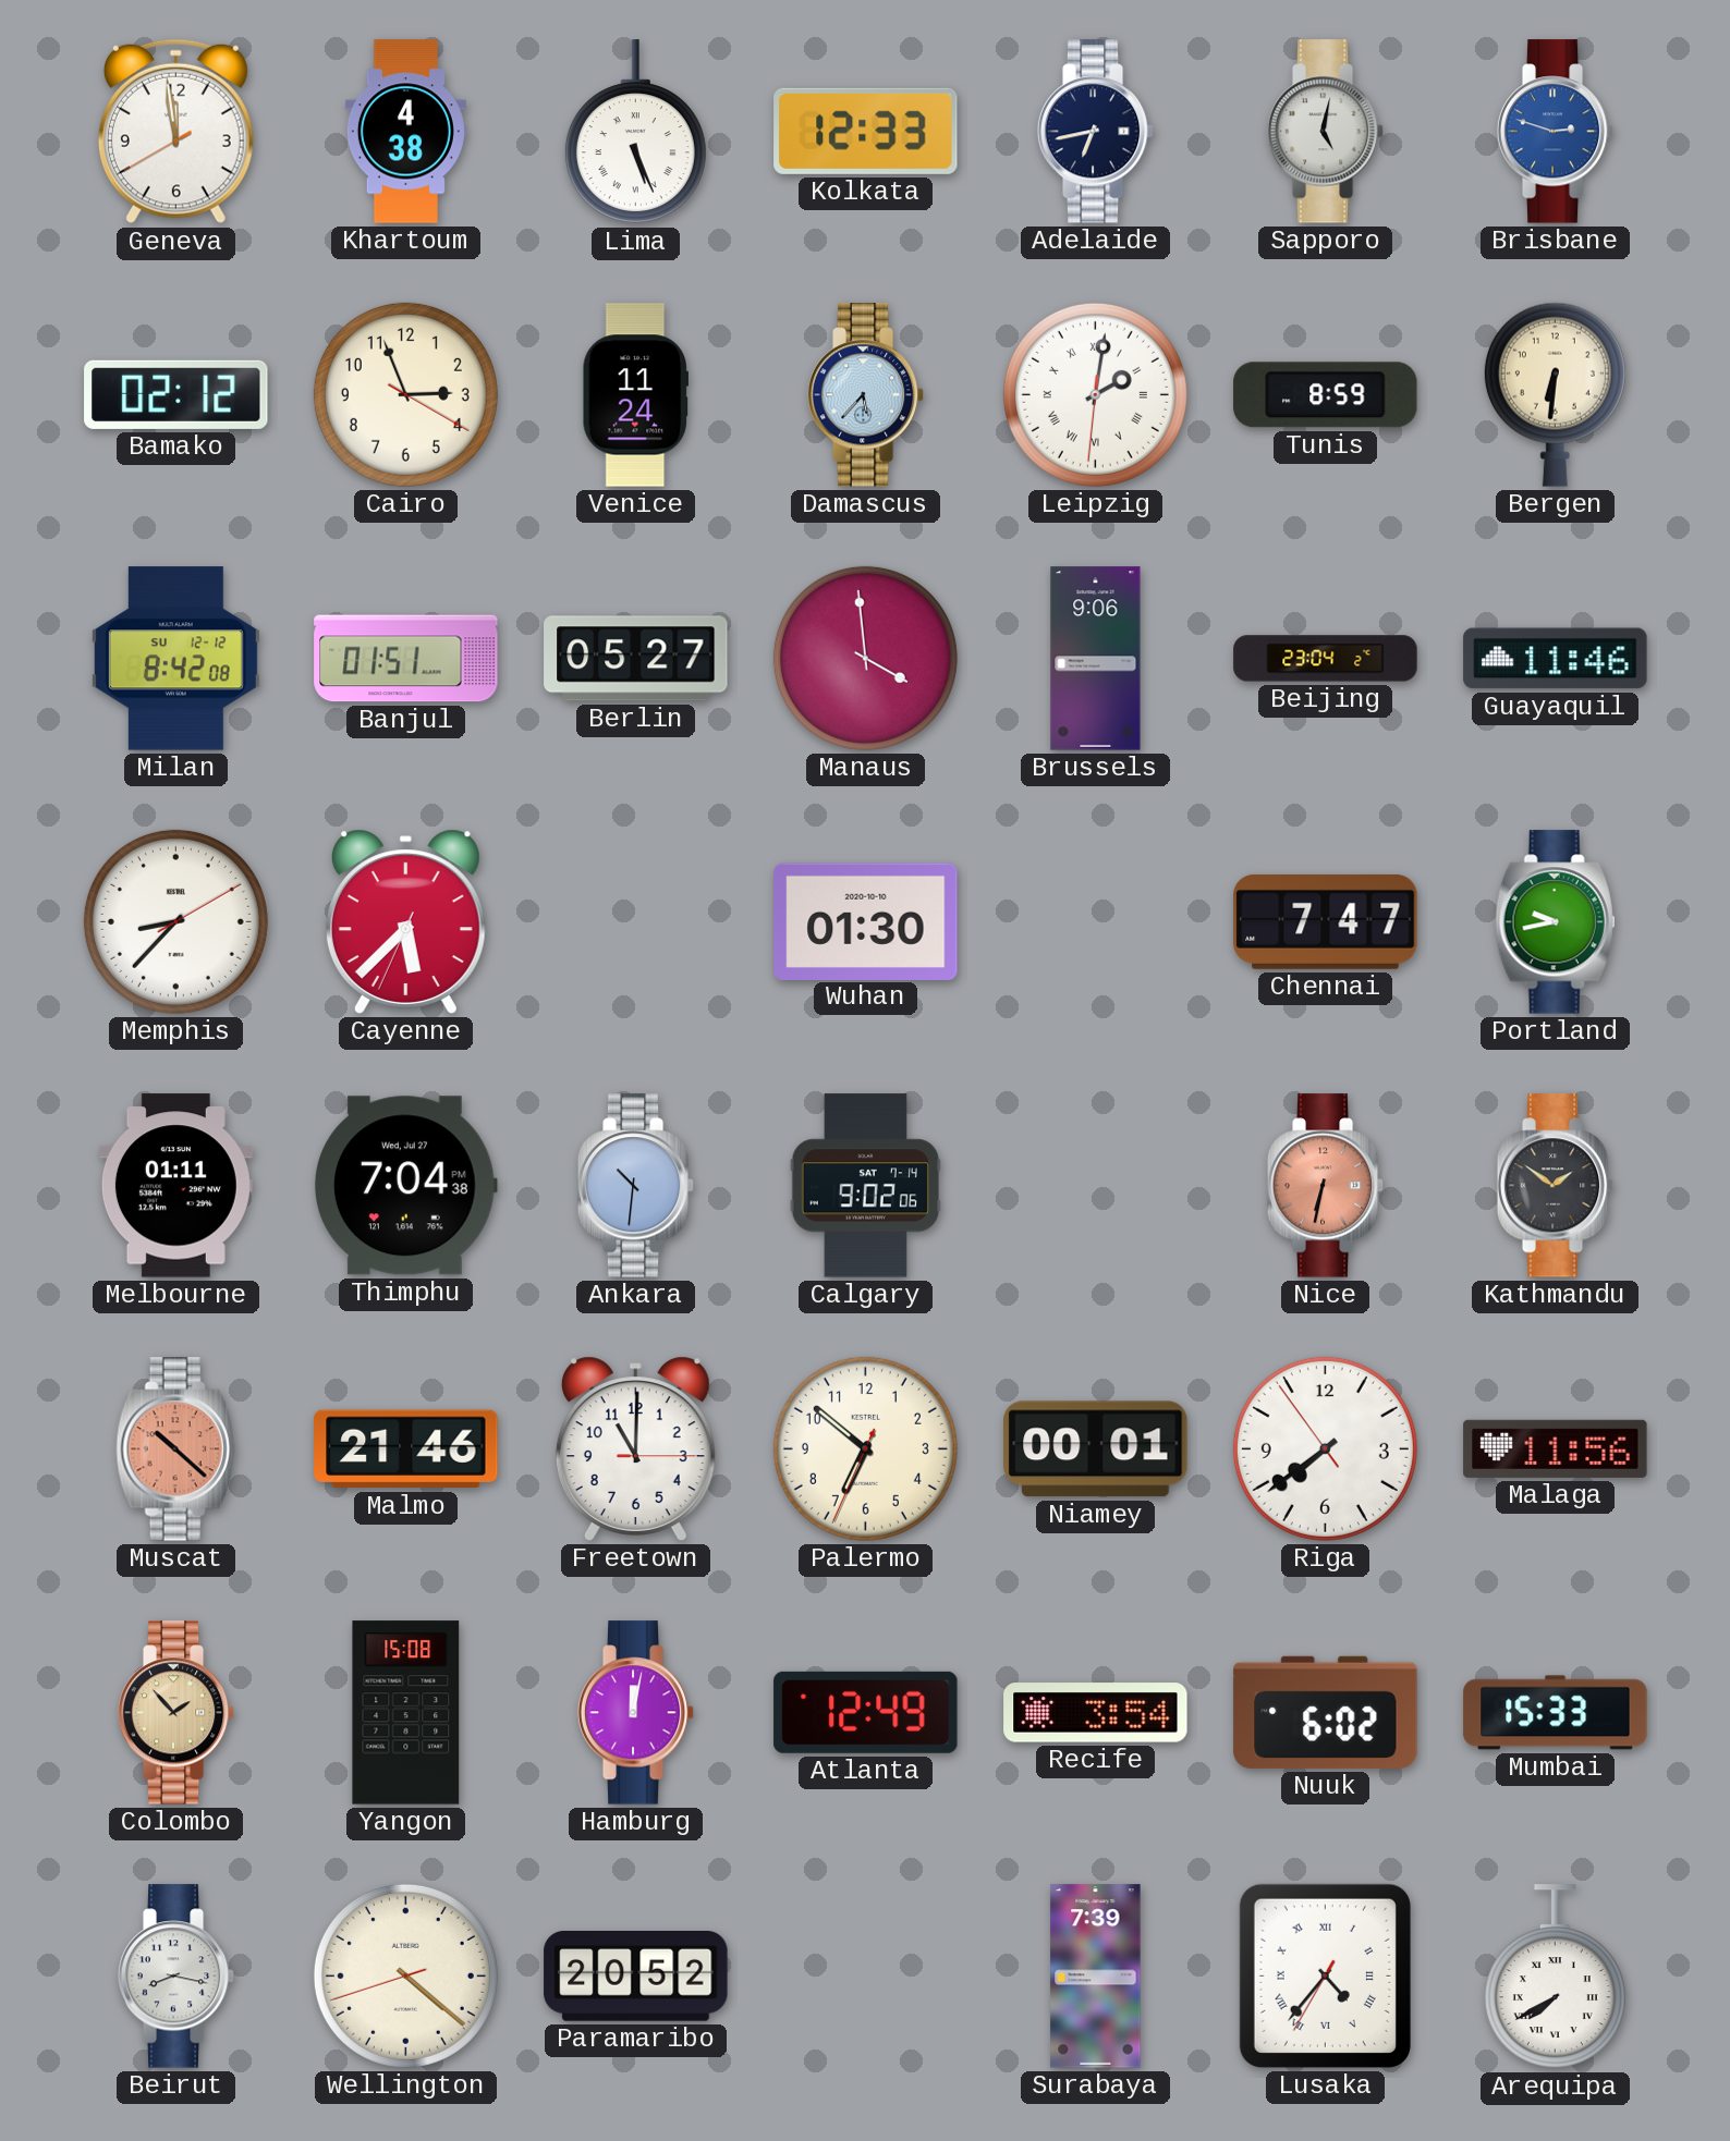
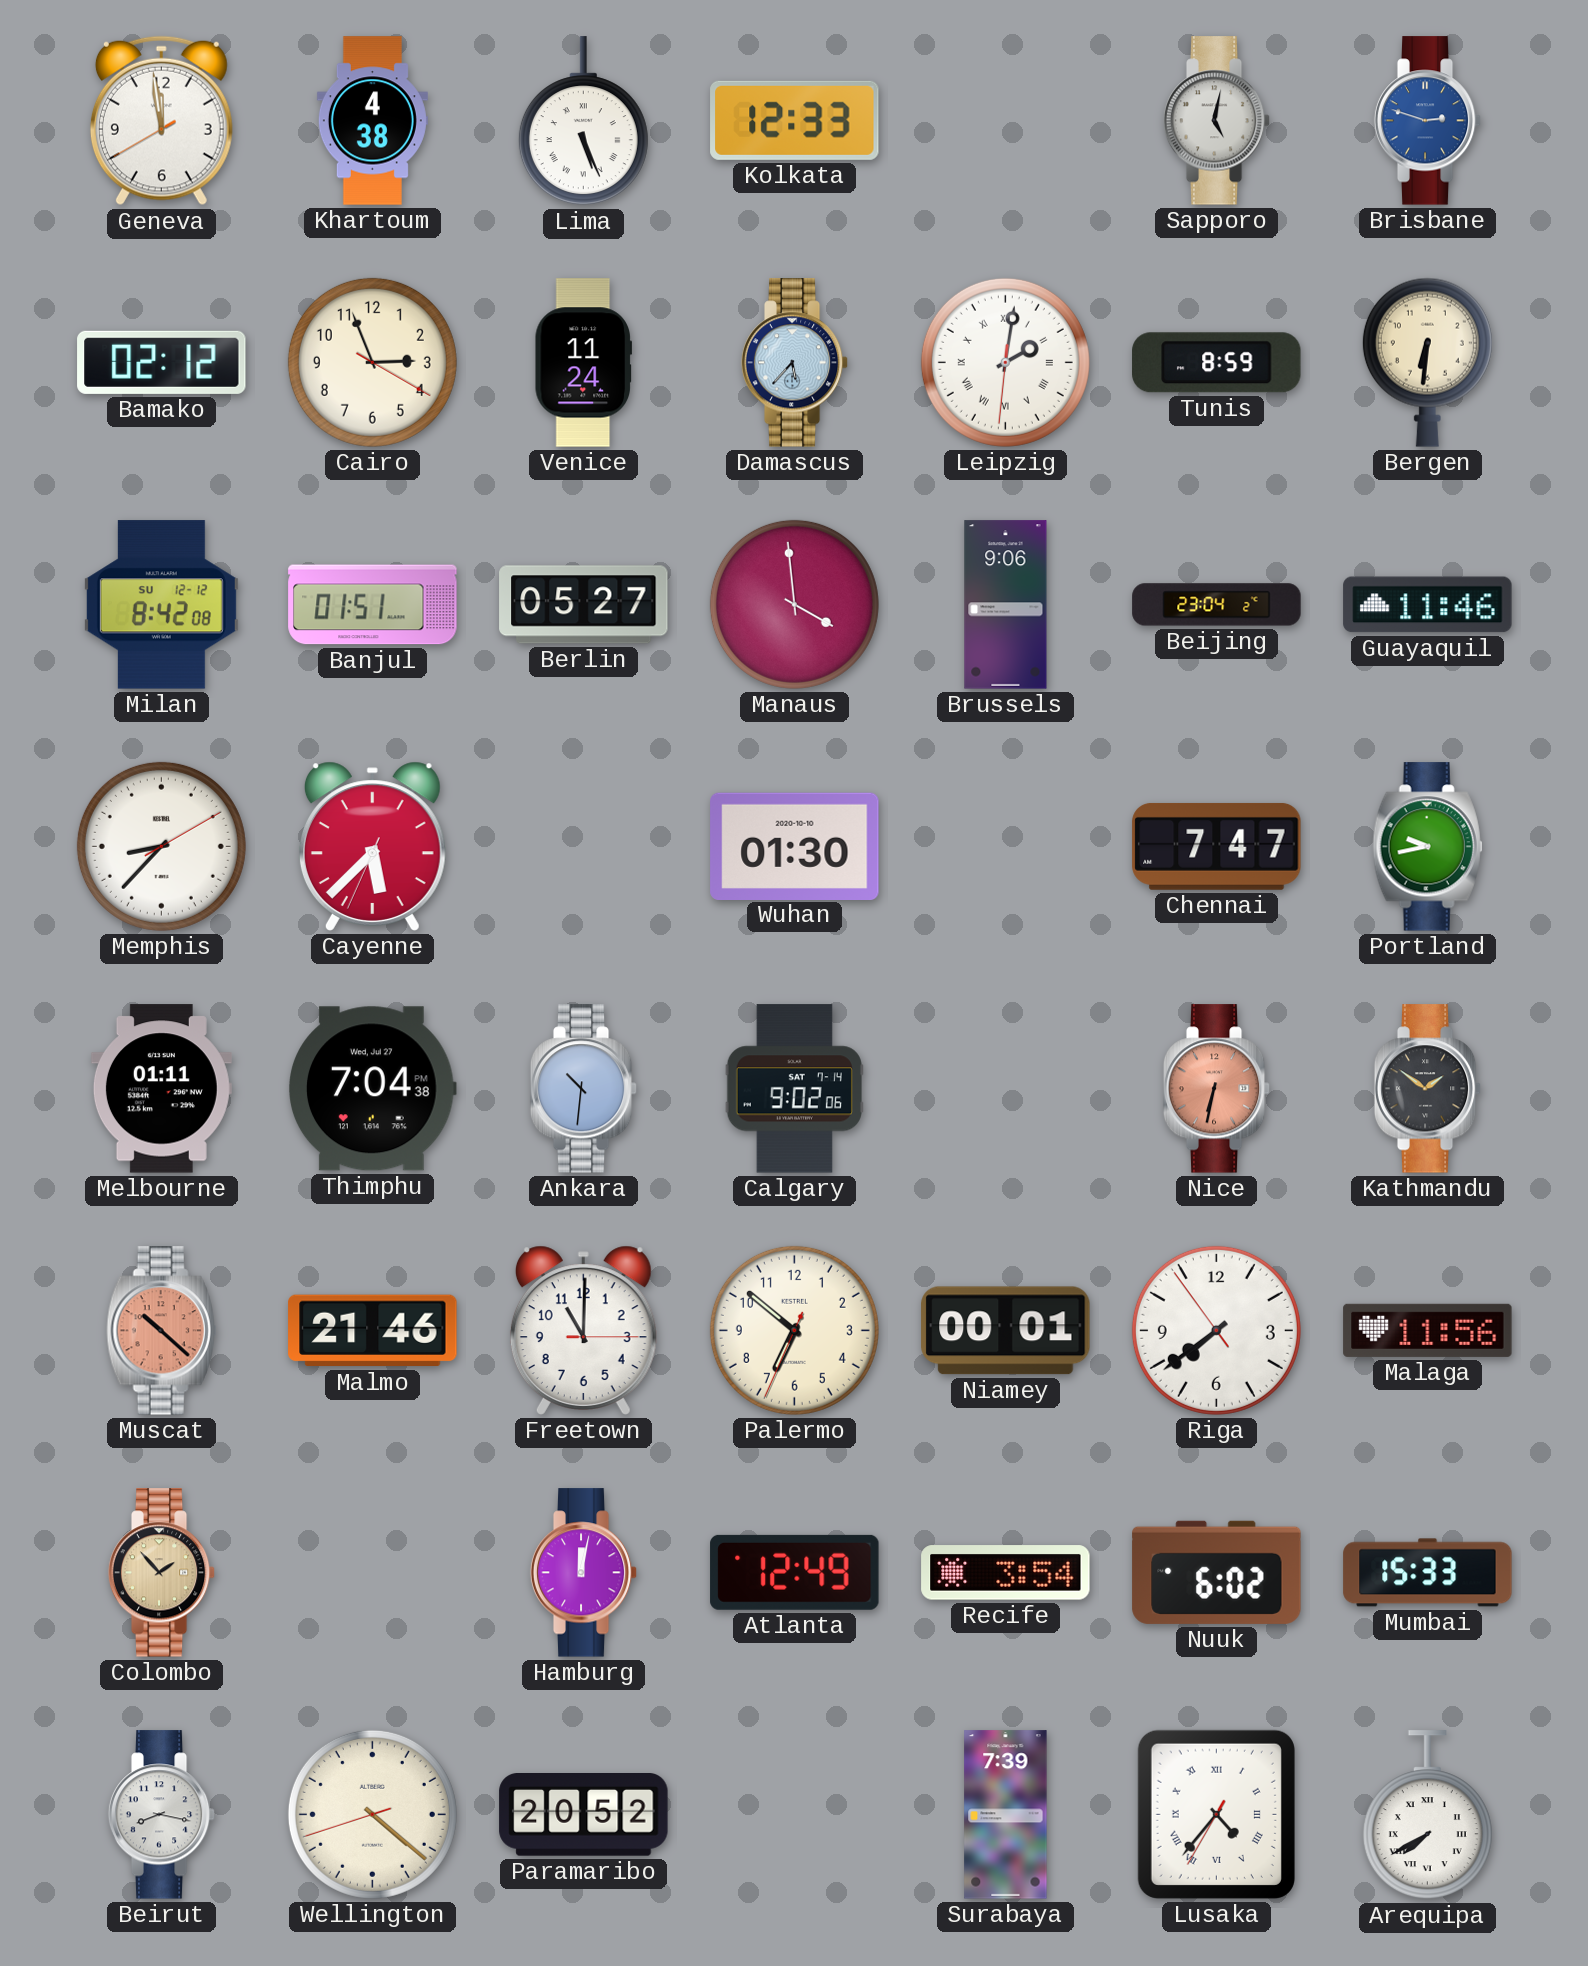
Adelaide: 6:43 -> none
Yangon: 15:08 -> none
